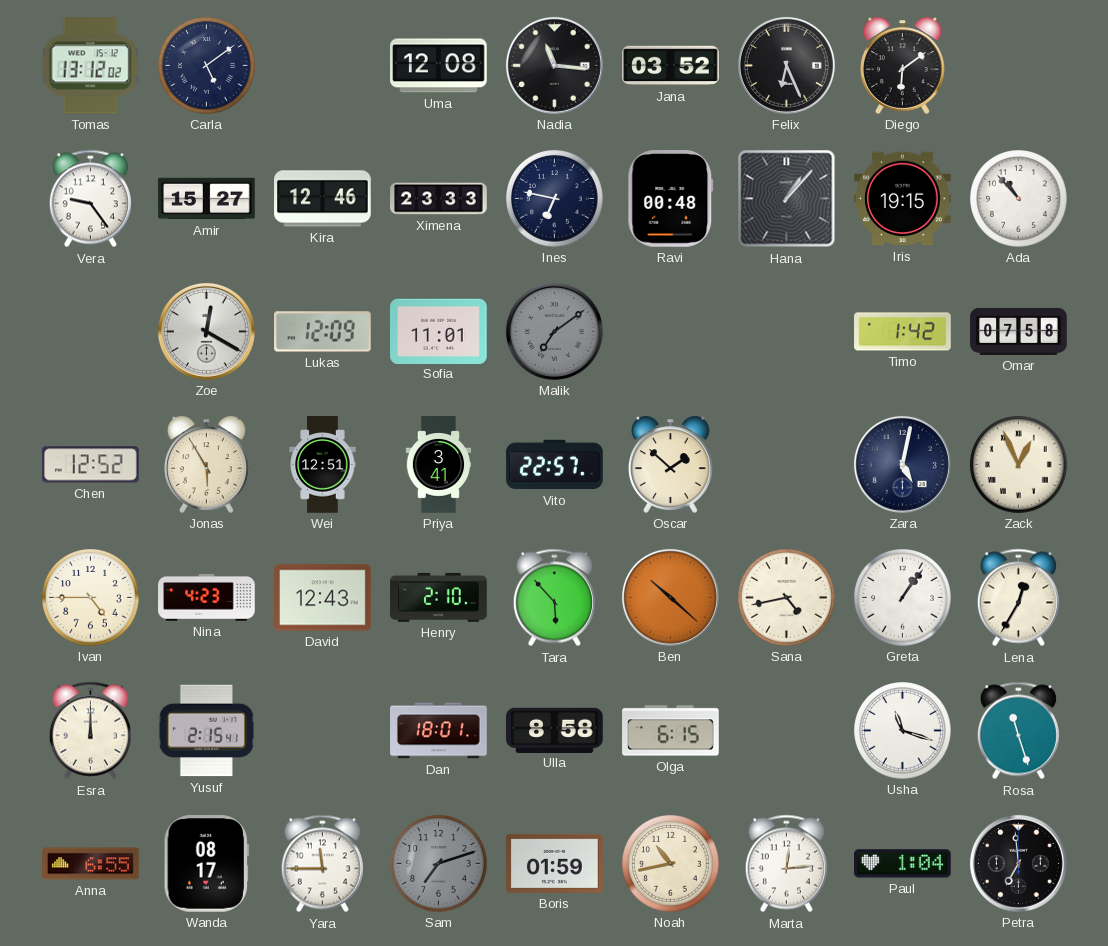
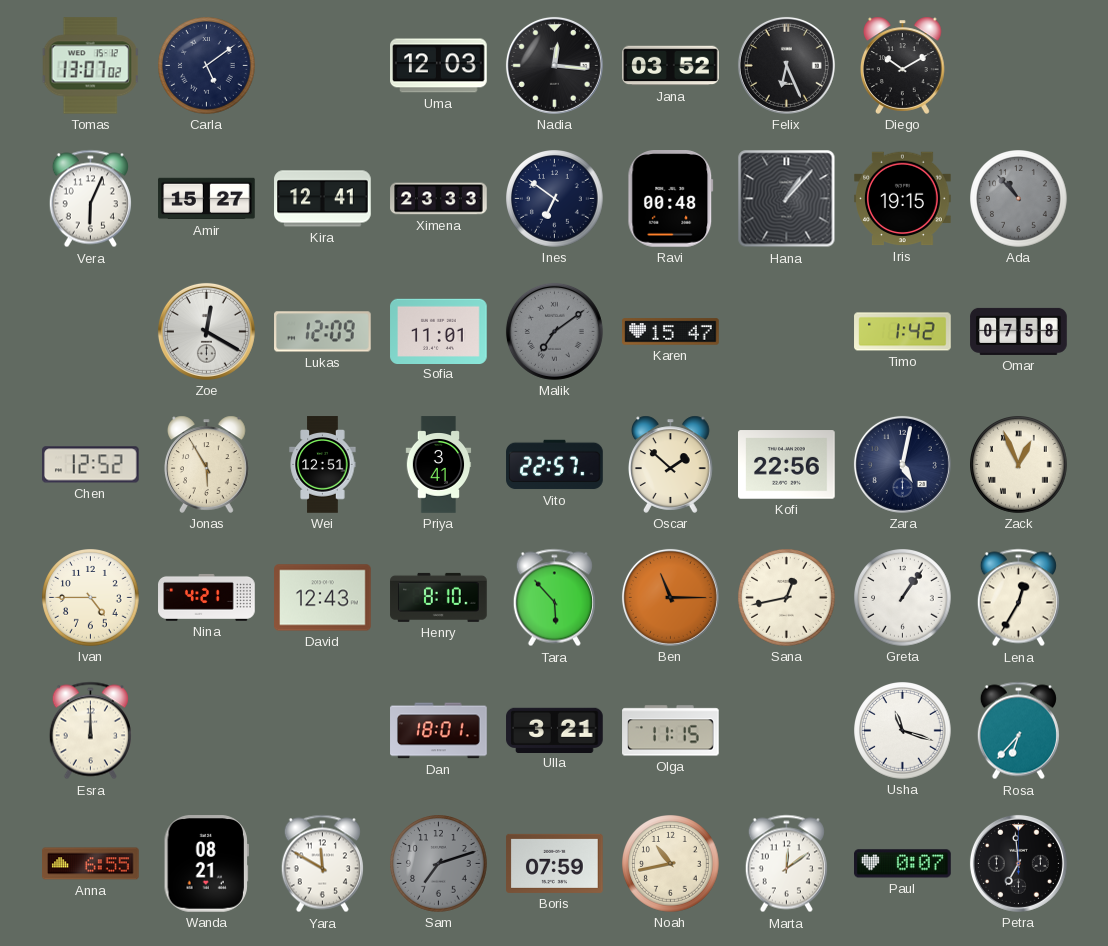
Tomas: 13:12 -> 13:07
Uma: 12:08 -> 12:03
Nadia: 11:16 -> 12:16
Diego: 6:09 -> 10:10
Vera: 9:24 -> 6:04
Kira: 12:46 -> 12:41
Ines: 6:47 -> 6:51
Ada dial: white -> grey
Karen: none -> 15:47
Kofi: none -> 22:56
Nina: 4:23 -> 4:21
Henry: 2:10 -> 8:10
Ben: 10:22 -> 11:15
Sana: 4:43 -> 12:43
Yusuf: 2:15 -> none
Ulla: 8:58 -> 3:21
Olga: 6:15 -> 11:15
Rosa: 11:27 -> 6:37
Wanda: 08:17 -> 08:21
Yara: 11:45 -> 11:50
Boris: 01:59 -> 07:59
Marta: 12:14 -> 12:09
Paul: 1:04 -> 0:07
